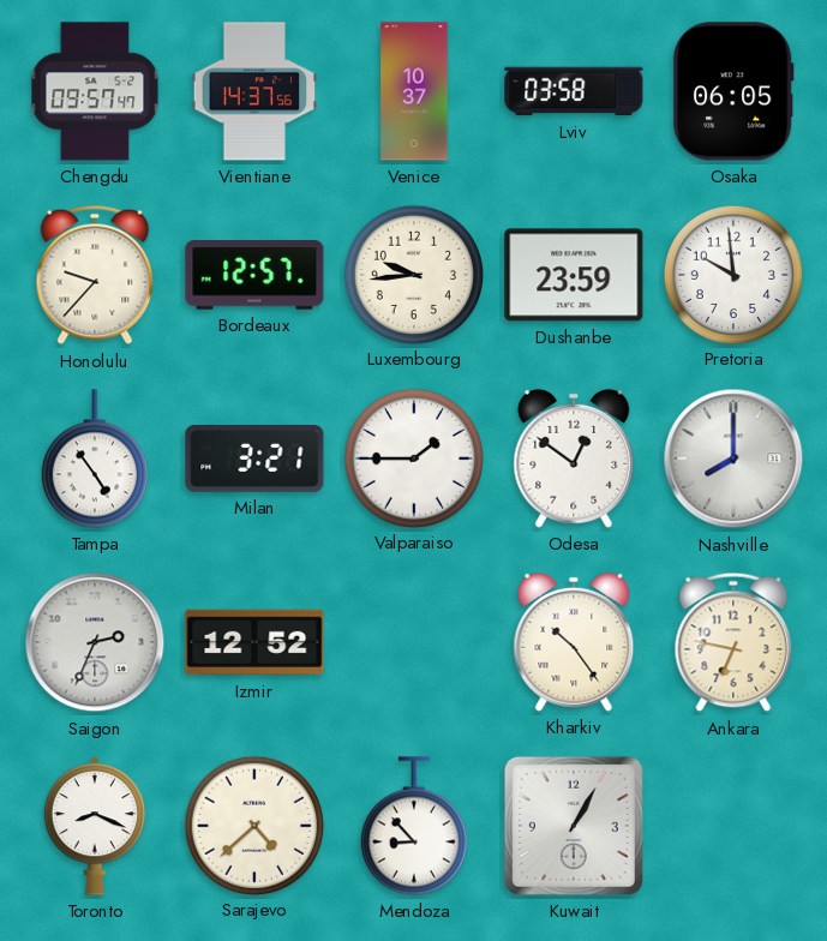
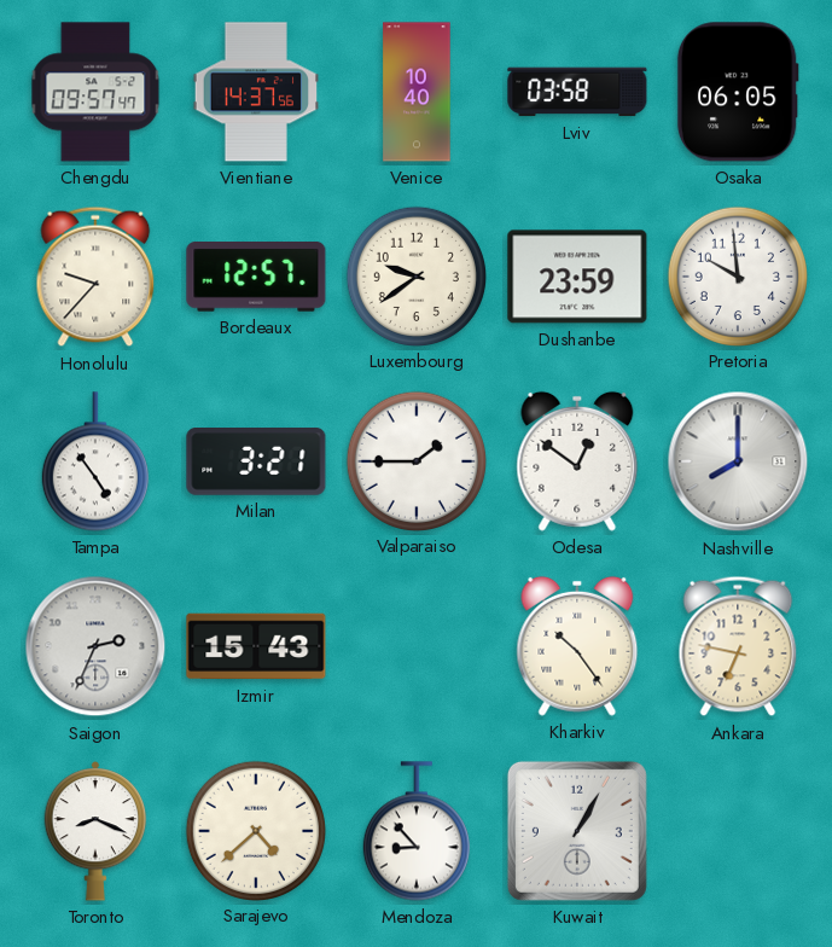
Venice: 10:37 -> 10:40
Luxembourg: 9:44 -> 9:39
Izmir: 12:52 -> 15:43
